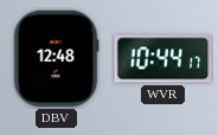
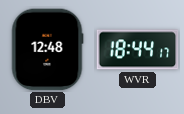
WVR: 10:44 -> 18:44
